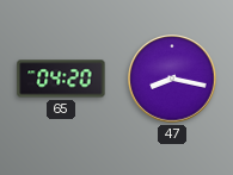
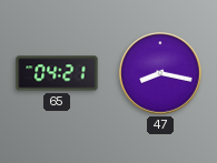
65: 04:20 -> 04:21
